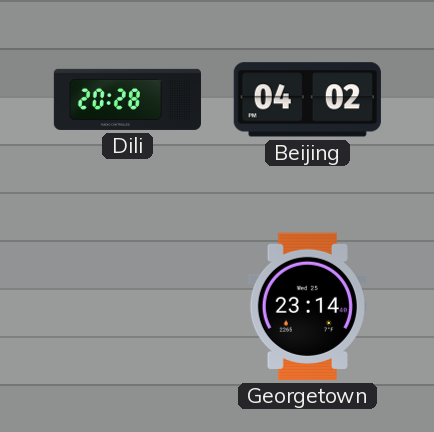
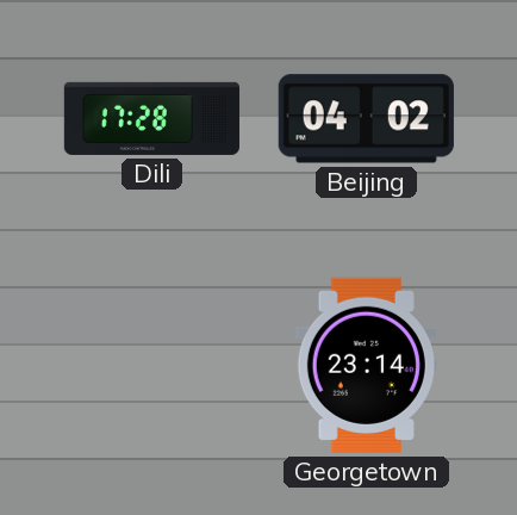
Dili: 20:28 -> 17:28
